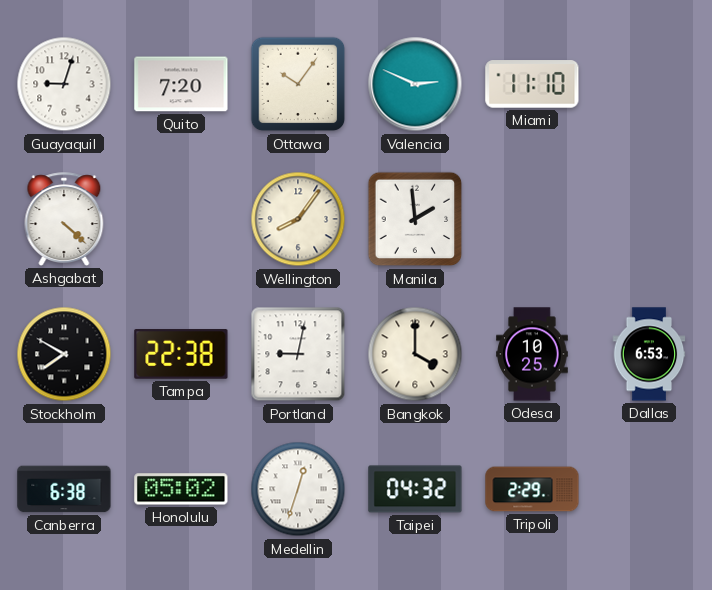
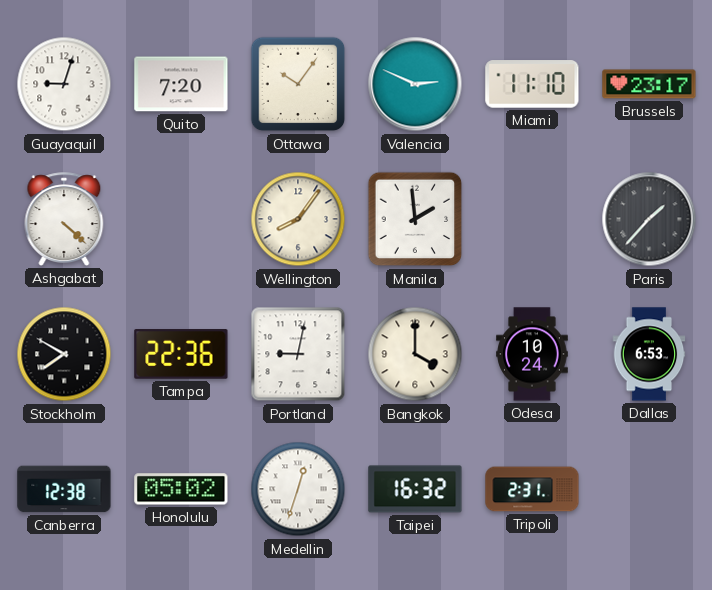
Brussels: none -> 23:17
Paris: none -> 1:37
Tampa: 22:38 -> 22:36
Odesa: 10:25 -> 10:24
Canberra: 6:38 -> 12:38
Taipei: 04:32 -> 16:32
Tripoli: 2:29 -> 2:31
